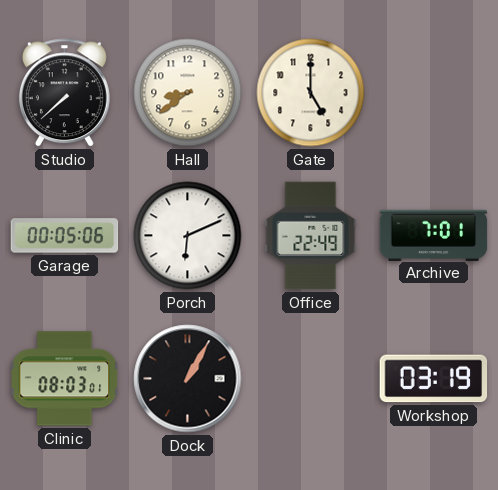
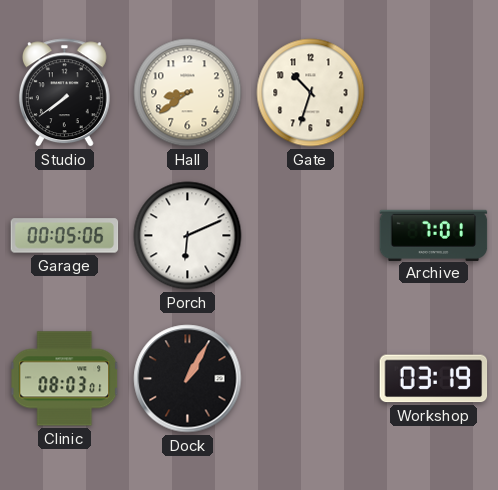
Studio: 7:38 -> 7:39
Gate: 5:00 -> 10:33
Office: 22:49 -> none
